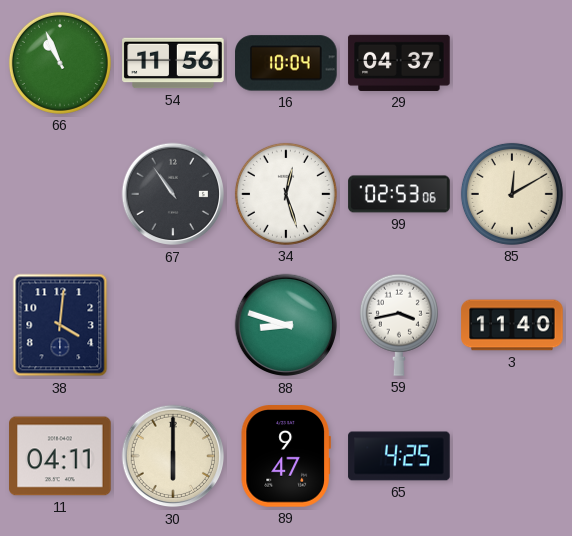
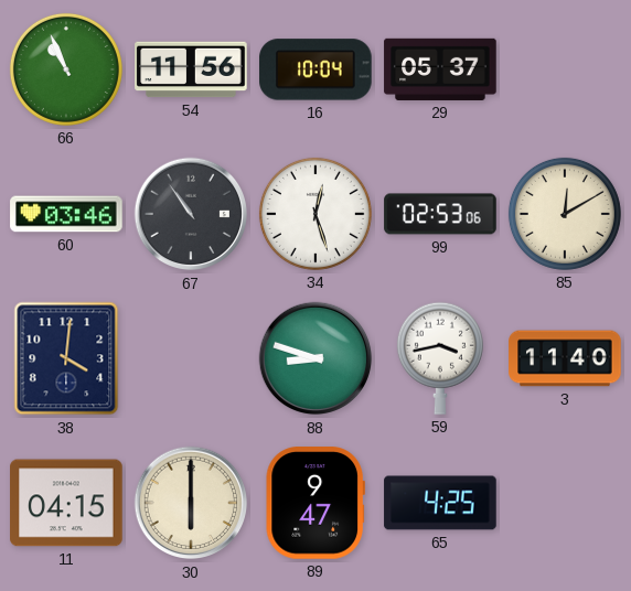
29: 04:37 -> 05:37
60: none -> 03:46
11: 04:11 -> 04:15
